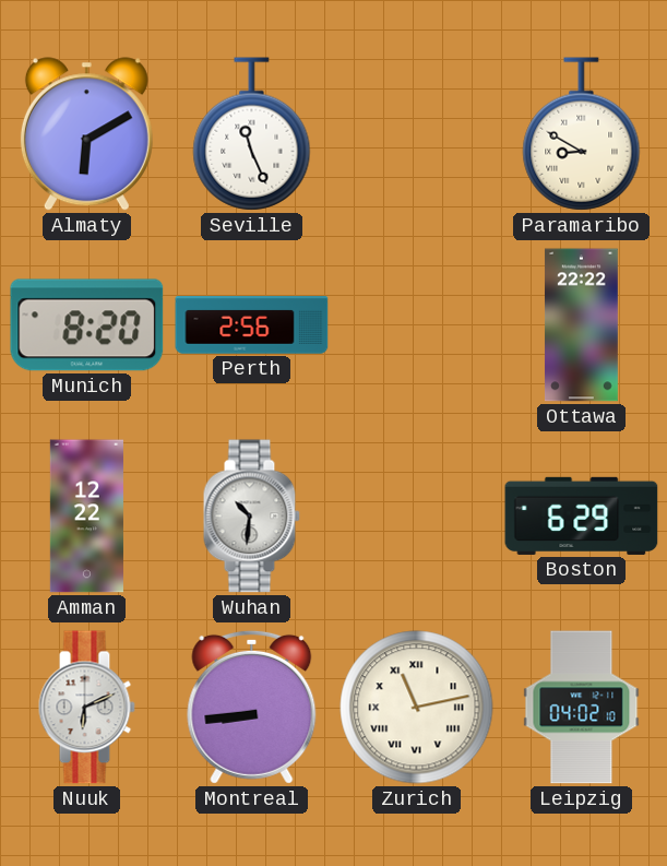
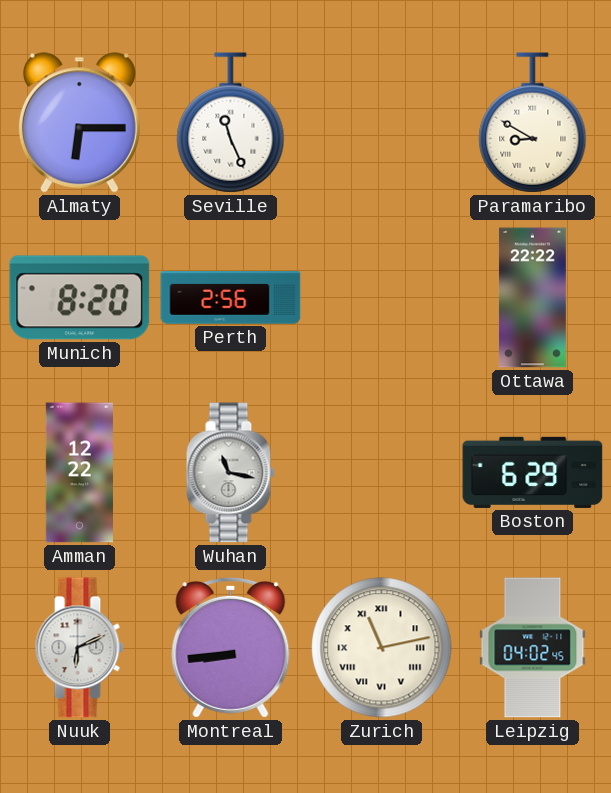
Almaty: 6:10 -> 6:15
Wuhan: 10:31 -> 11:17
Leipzig: 04:02:10 -> 04:02:45
